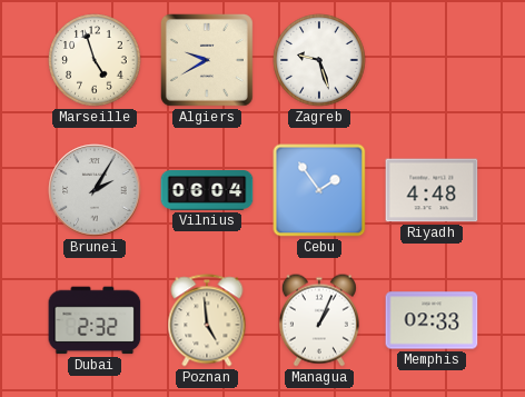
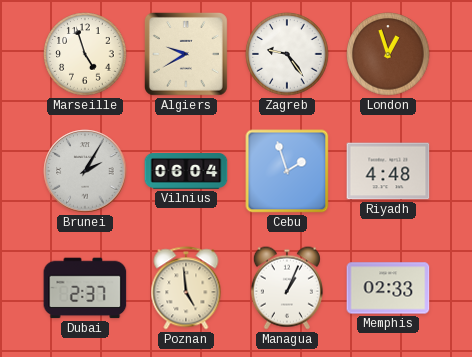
Zagreb: 9:27 -> 9:24
London: none -> 12:57
Cebu: 1:54 -> 1:57
Dubai: 2:32 -> 2:37
